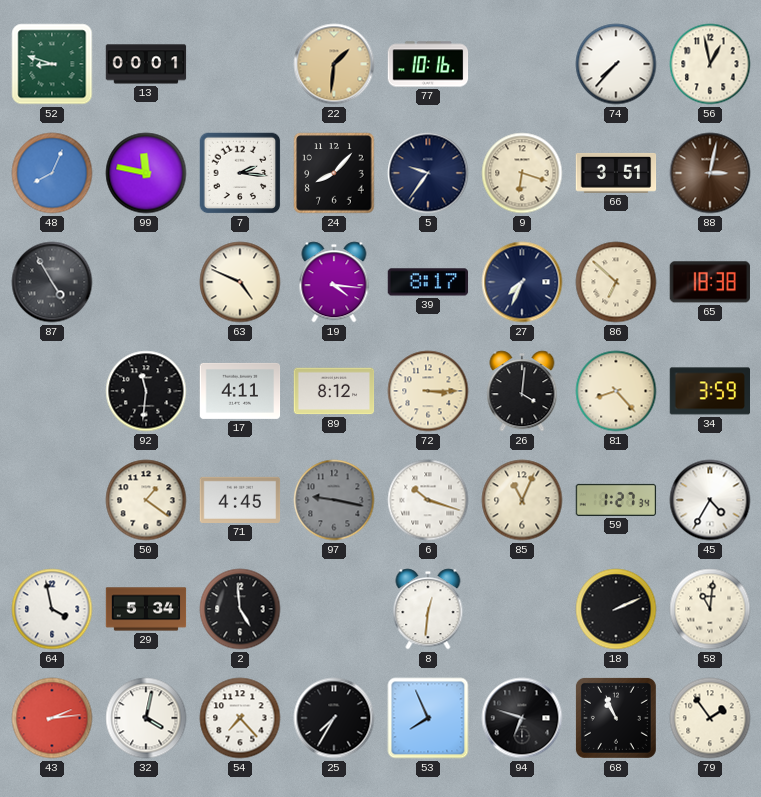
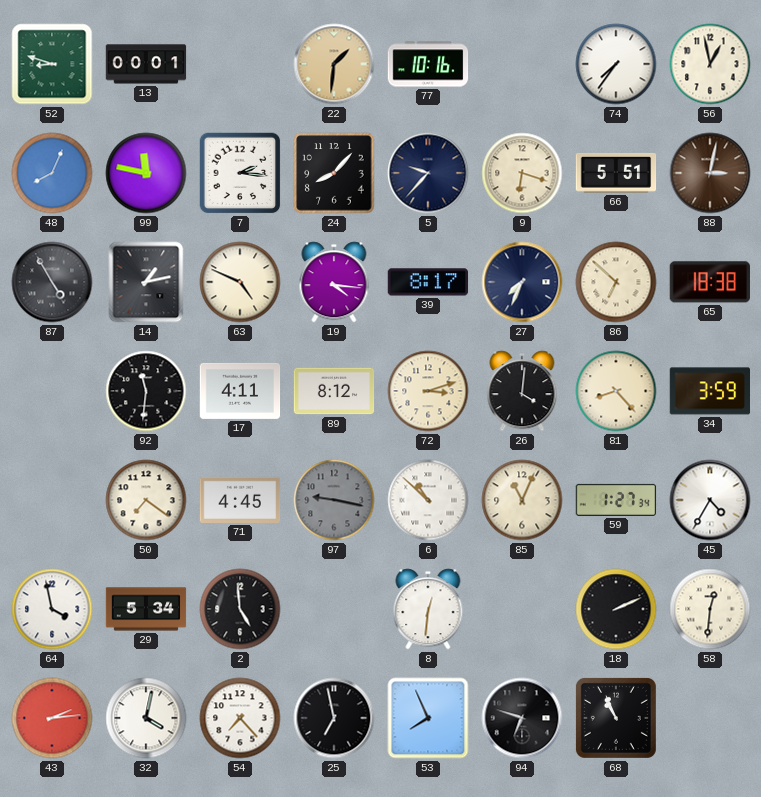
74: 7:37 -> 7:36
5: 9:36 -> 9:37
66: 3:51 -> 5:51
14: none -> 1:13
72: 3:15 -> 3:12
50: 1:21 -> 7:21
6: 10:18 -> 10:52
58: 11:01 -> 12:31
25: 7:35 -> 6:58
79: 1:54 -> none
